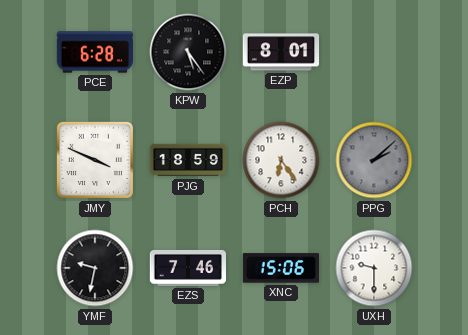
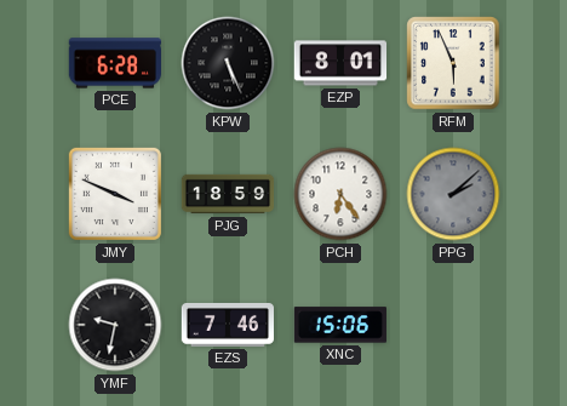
KPW: 5:24 -> 5:26
RFM: none -> 5:56
UXH: 9:30 -> none
